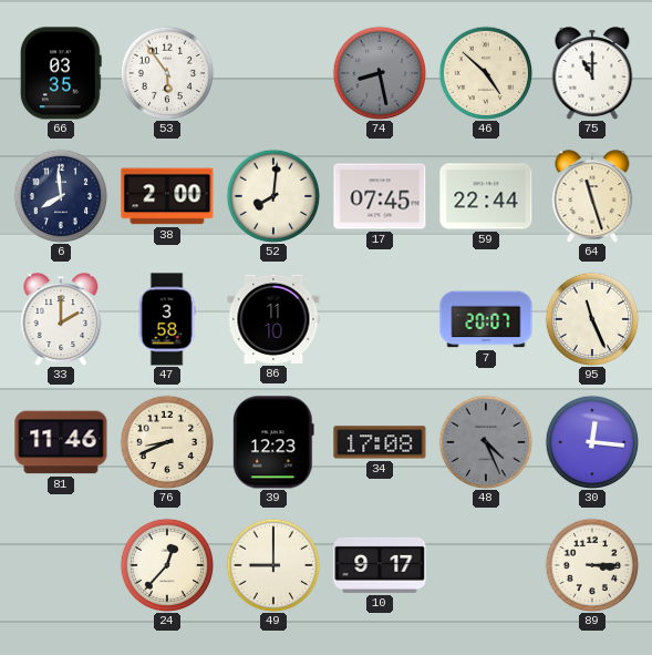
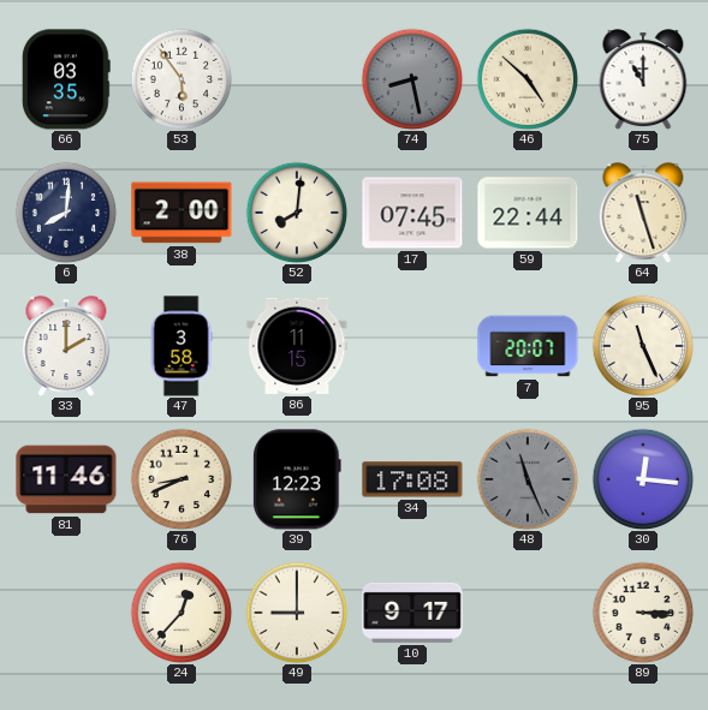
6: 7:59 -> 8:01
86: 11:10 -> 11:15
48: 4:26 -> 11:26
